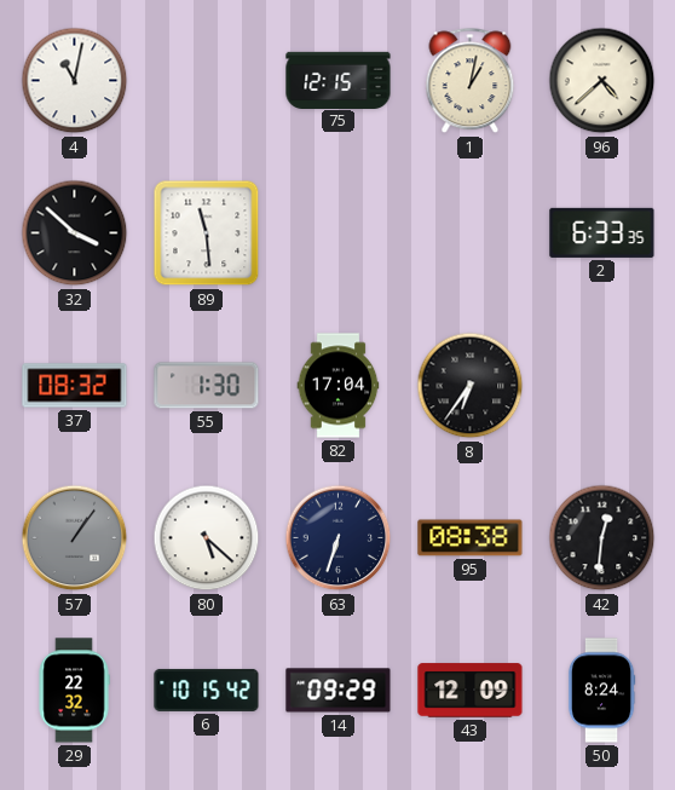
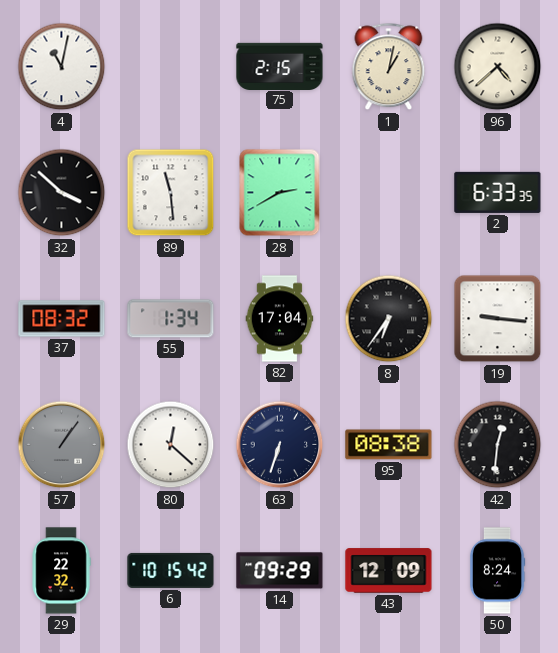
75: 12:15 -> 2:15
28: none -> 2:40
55: 1:30 -> 1:34
19: none -> 9:16
80: 5:22 -> 12:22
